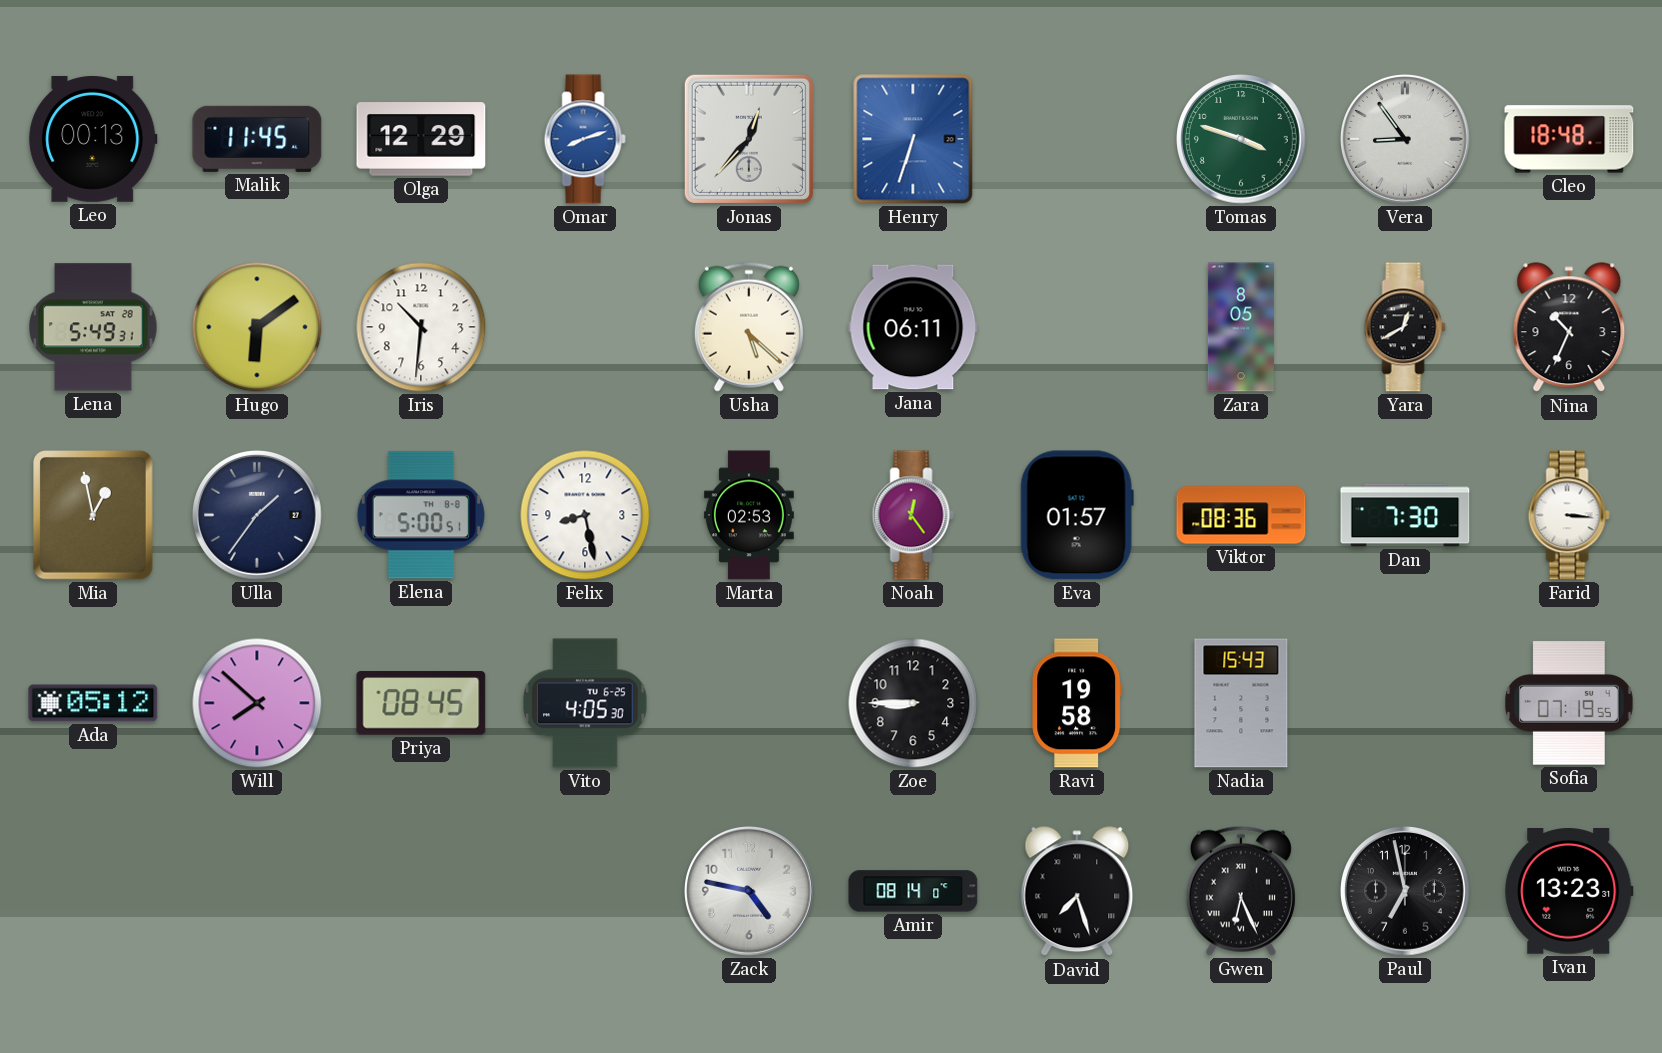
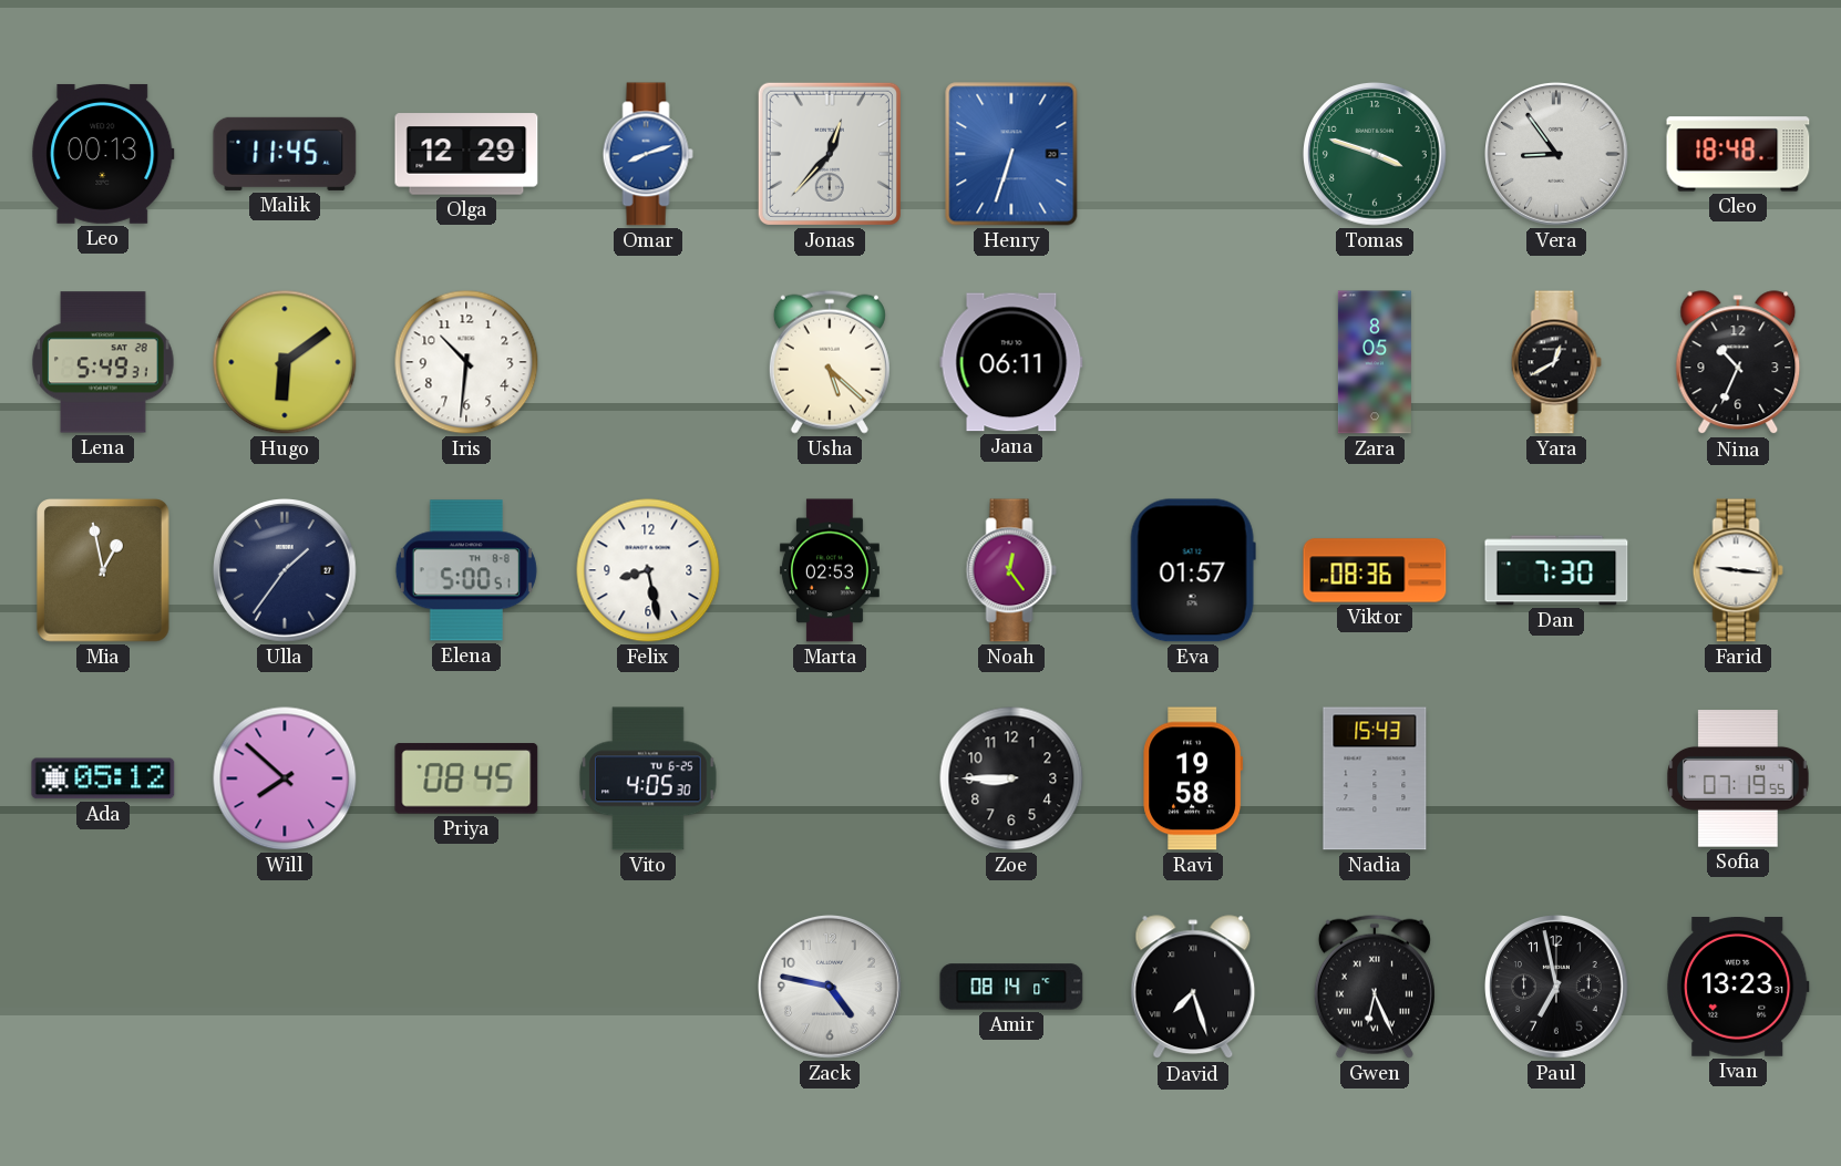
Farid: 3:16 -> 9:16
